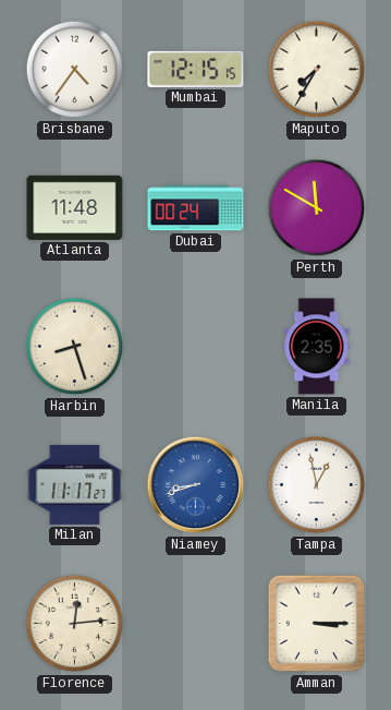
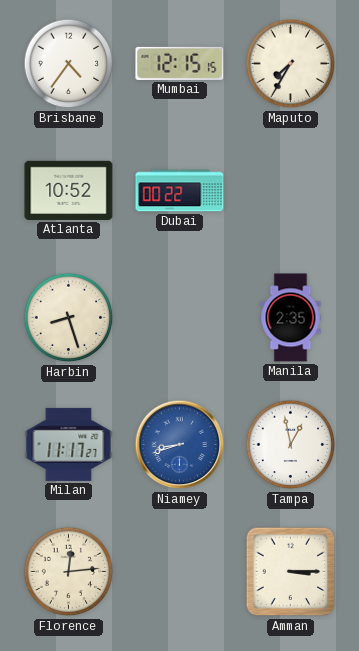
Atlanta: 11:48 -> 10:52
Dubai: 00:24 -> 00:22
Perth: 11:50 -> none
